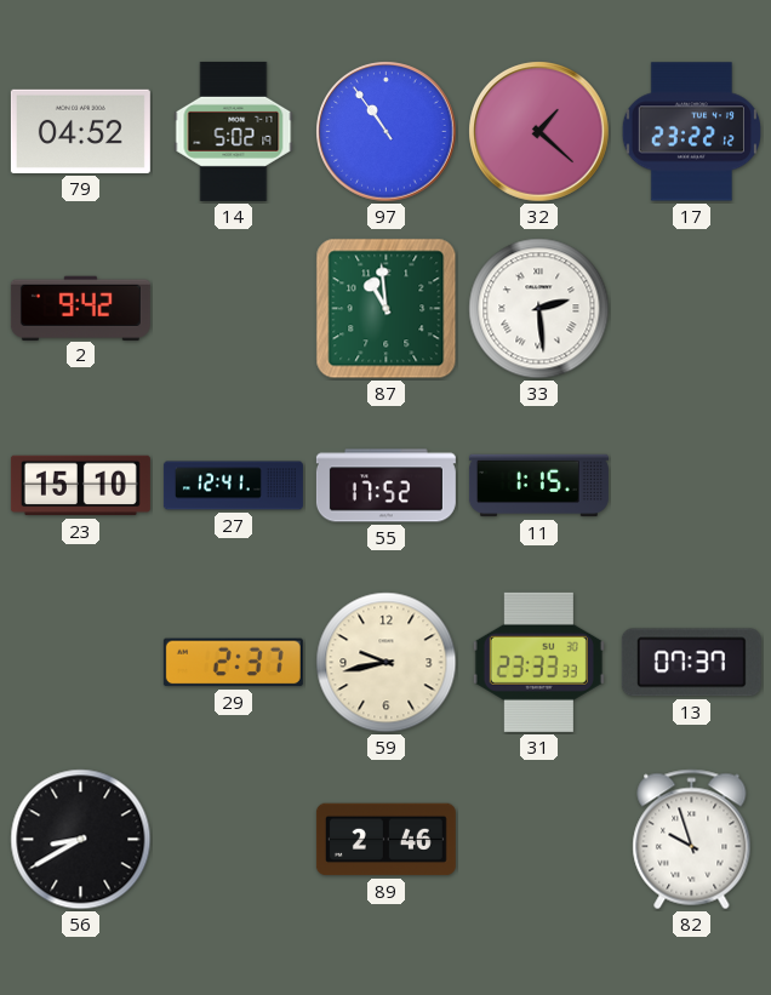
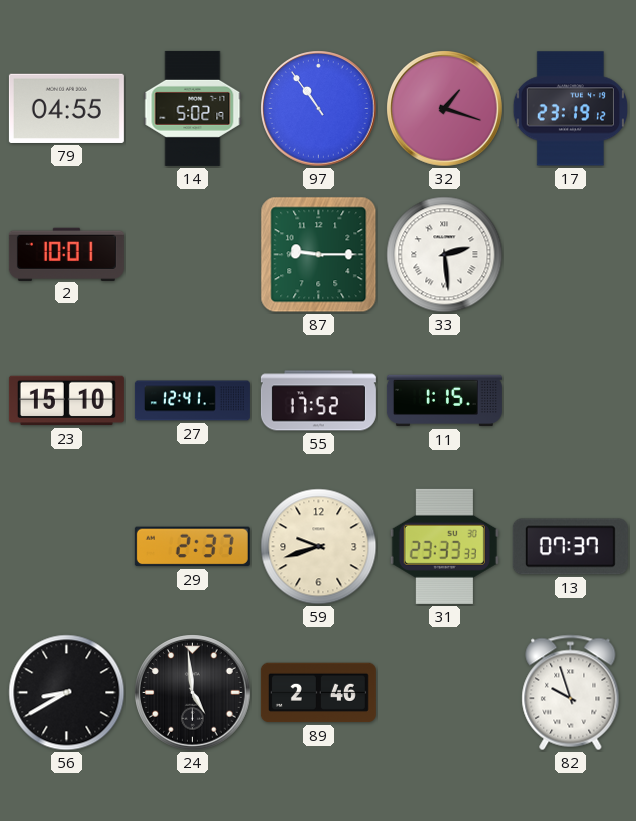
79: 04:52 -> 04:55
32: 1:22 -> 1:18
17: 23:22 -> 23:19
2: 9:42 -> 10:01
87: 10:59 -> 9:15
59: 9:43 -> 9:42
24: none -> 4:59
